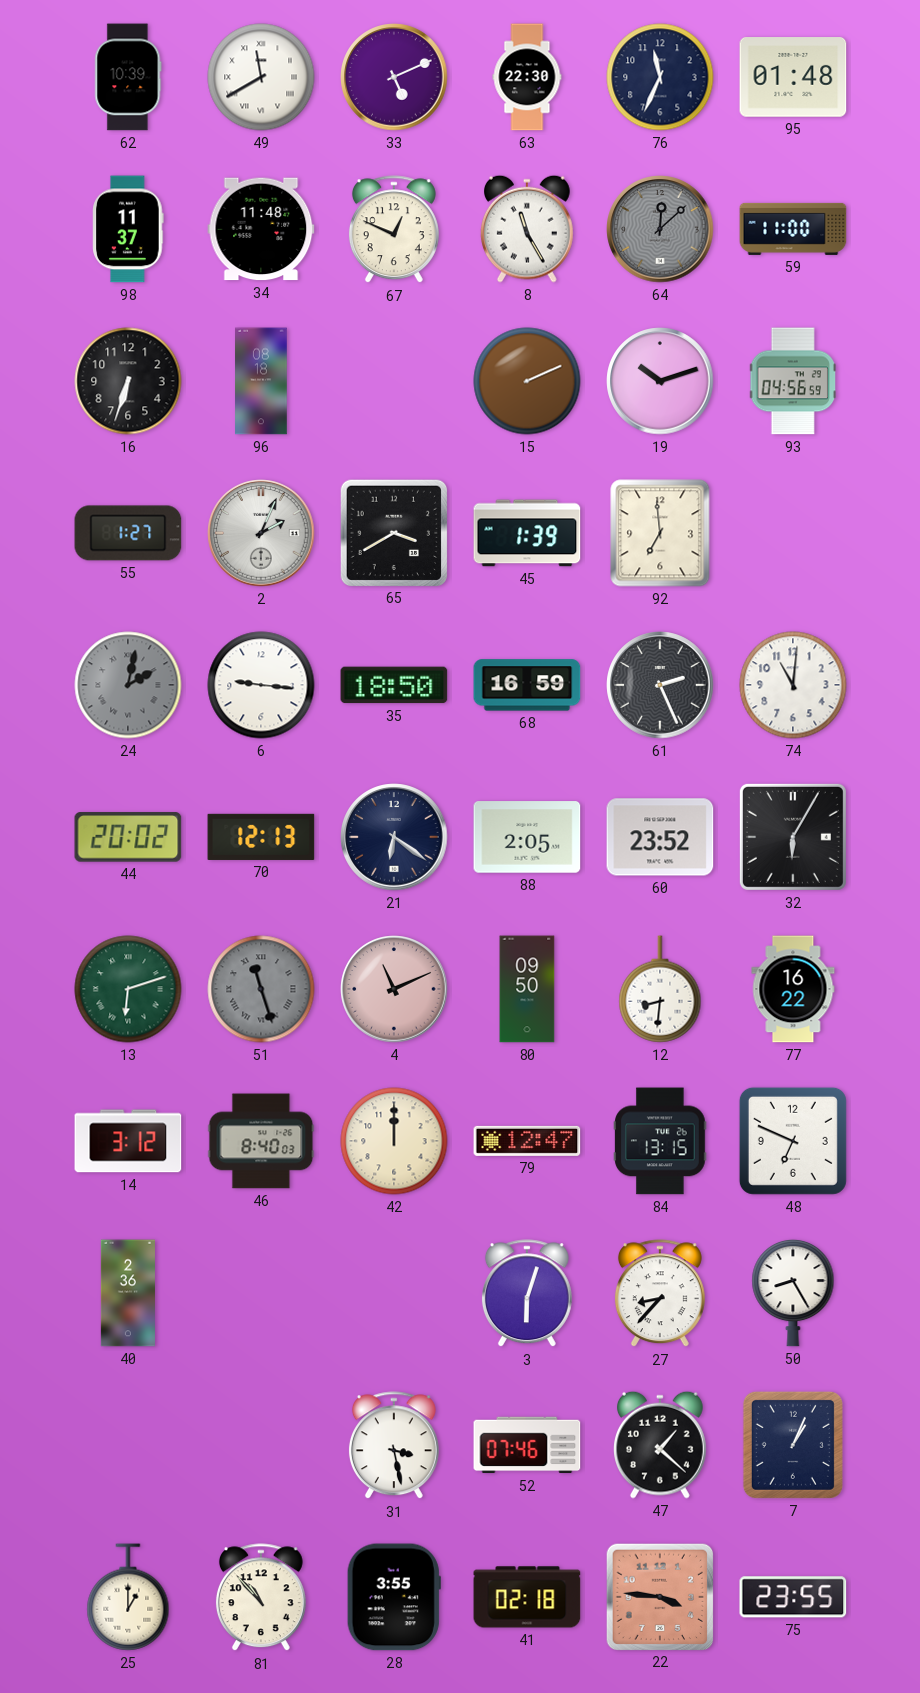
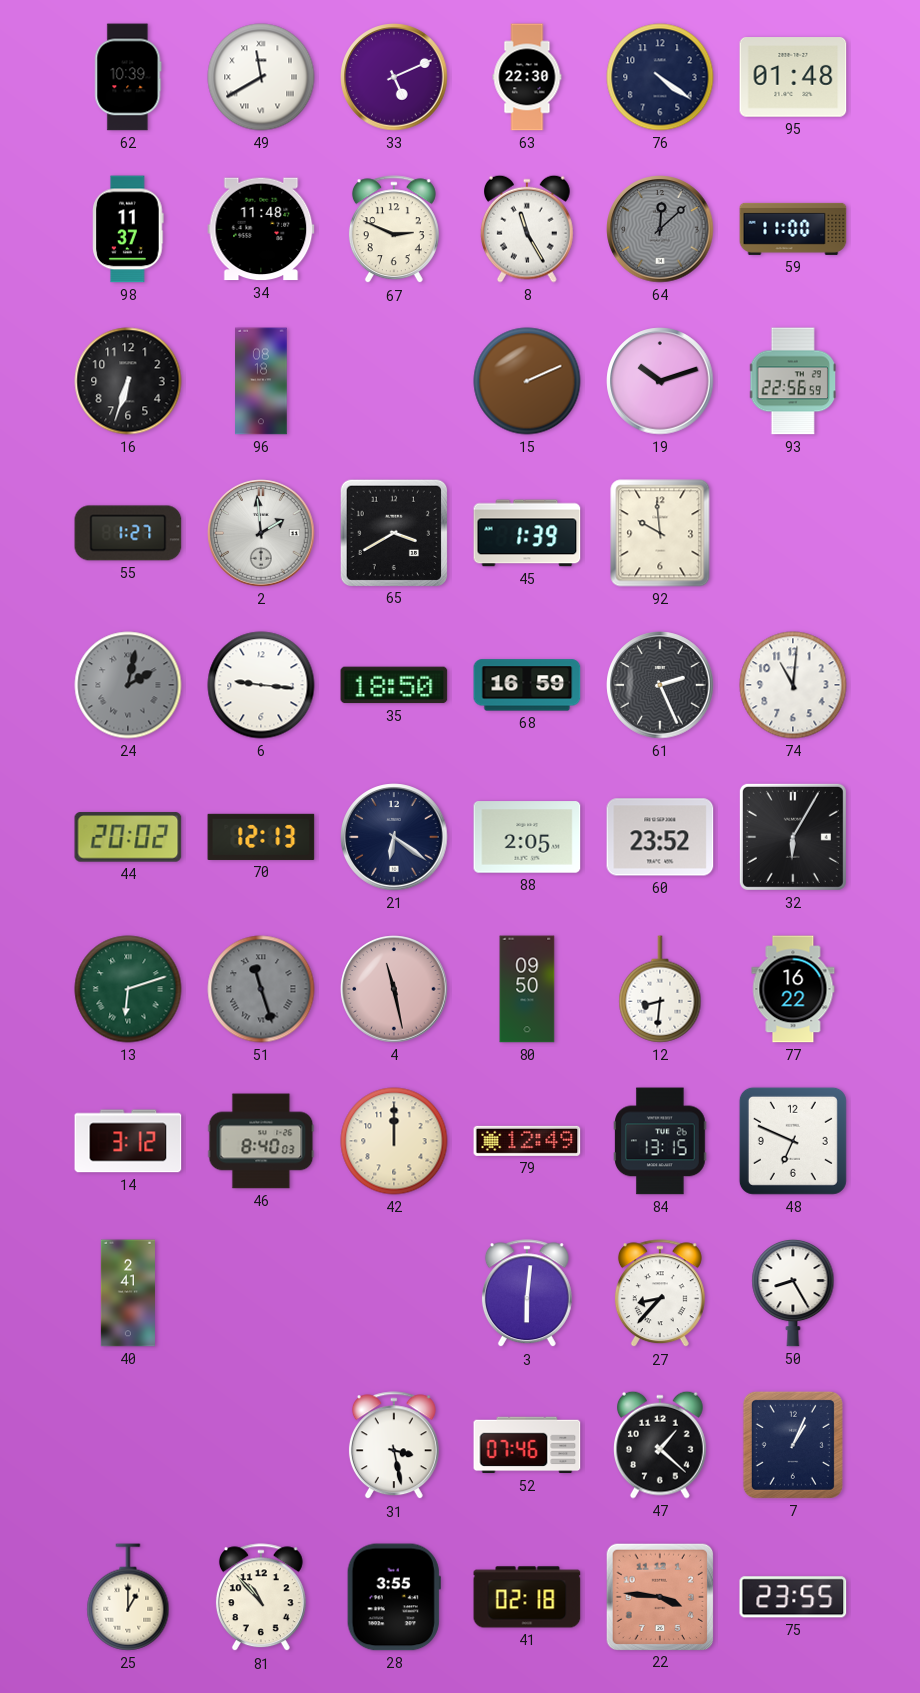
76: 11:34 -> 4:21
67: 12:49 -> 2:49
93: 04:56 -> 22:56
2: 2:04 -> 1:59
92: 6:59 -> 9:59
4: 11:11 -> 11:28
79: 12:47 -> 12:49
40: 2:36 -> 2:41
3: 6:03 -> 6:01
